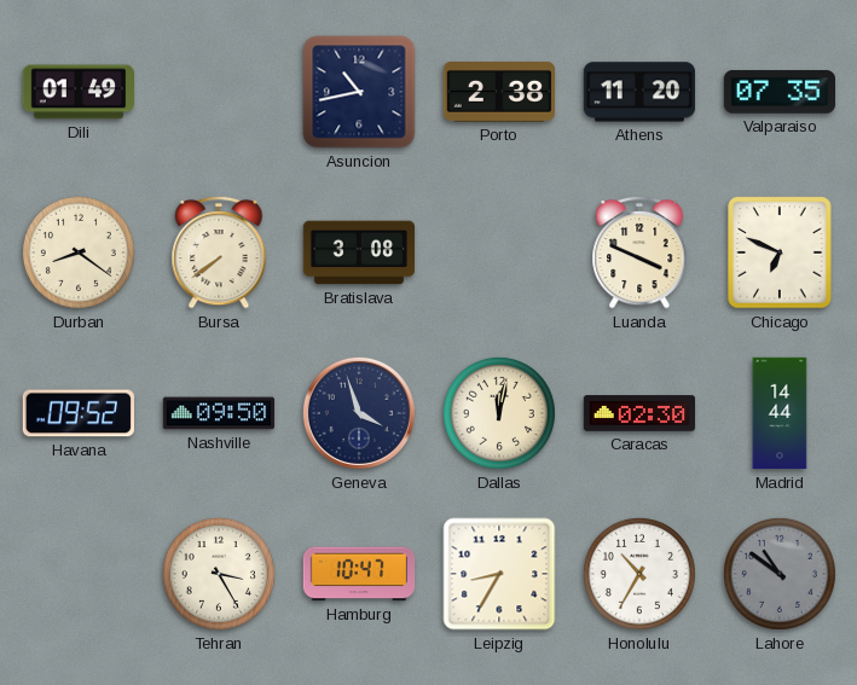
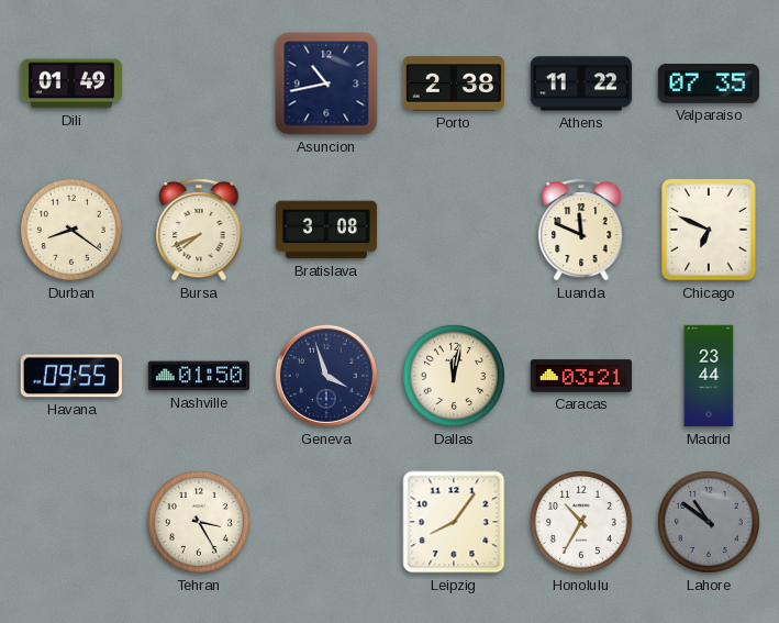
Athens: 11:20 -> 11:22
Bursa: 7:39 -> 7:41
Luanda: 3:49 -> 11:49
Havana: 09:52 -> 09:55
Nashville: 09:50 -> 01:50
Caracas: 02:30 -> 03:21
Madrid: 14:44 -> 23:44
Hamburg: 10:47 -> none
Leipzig: 8:35 -> 8:06
